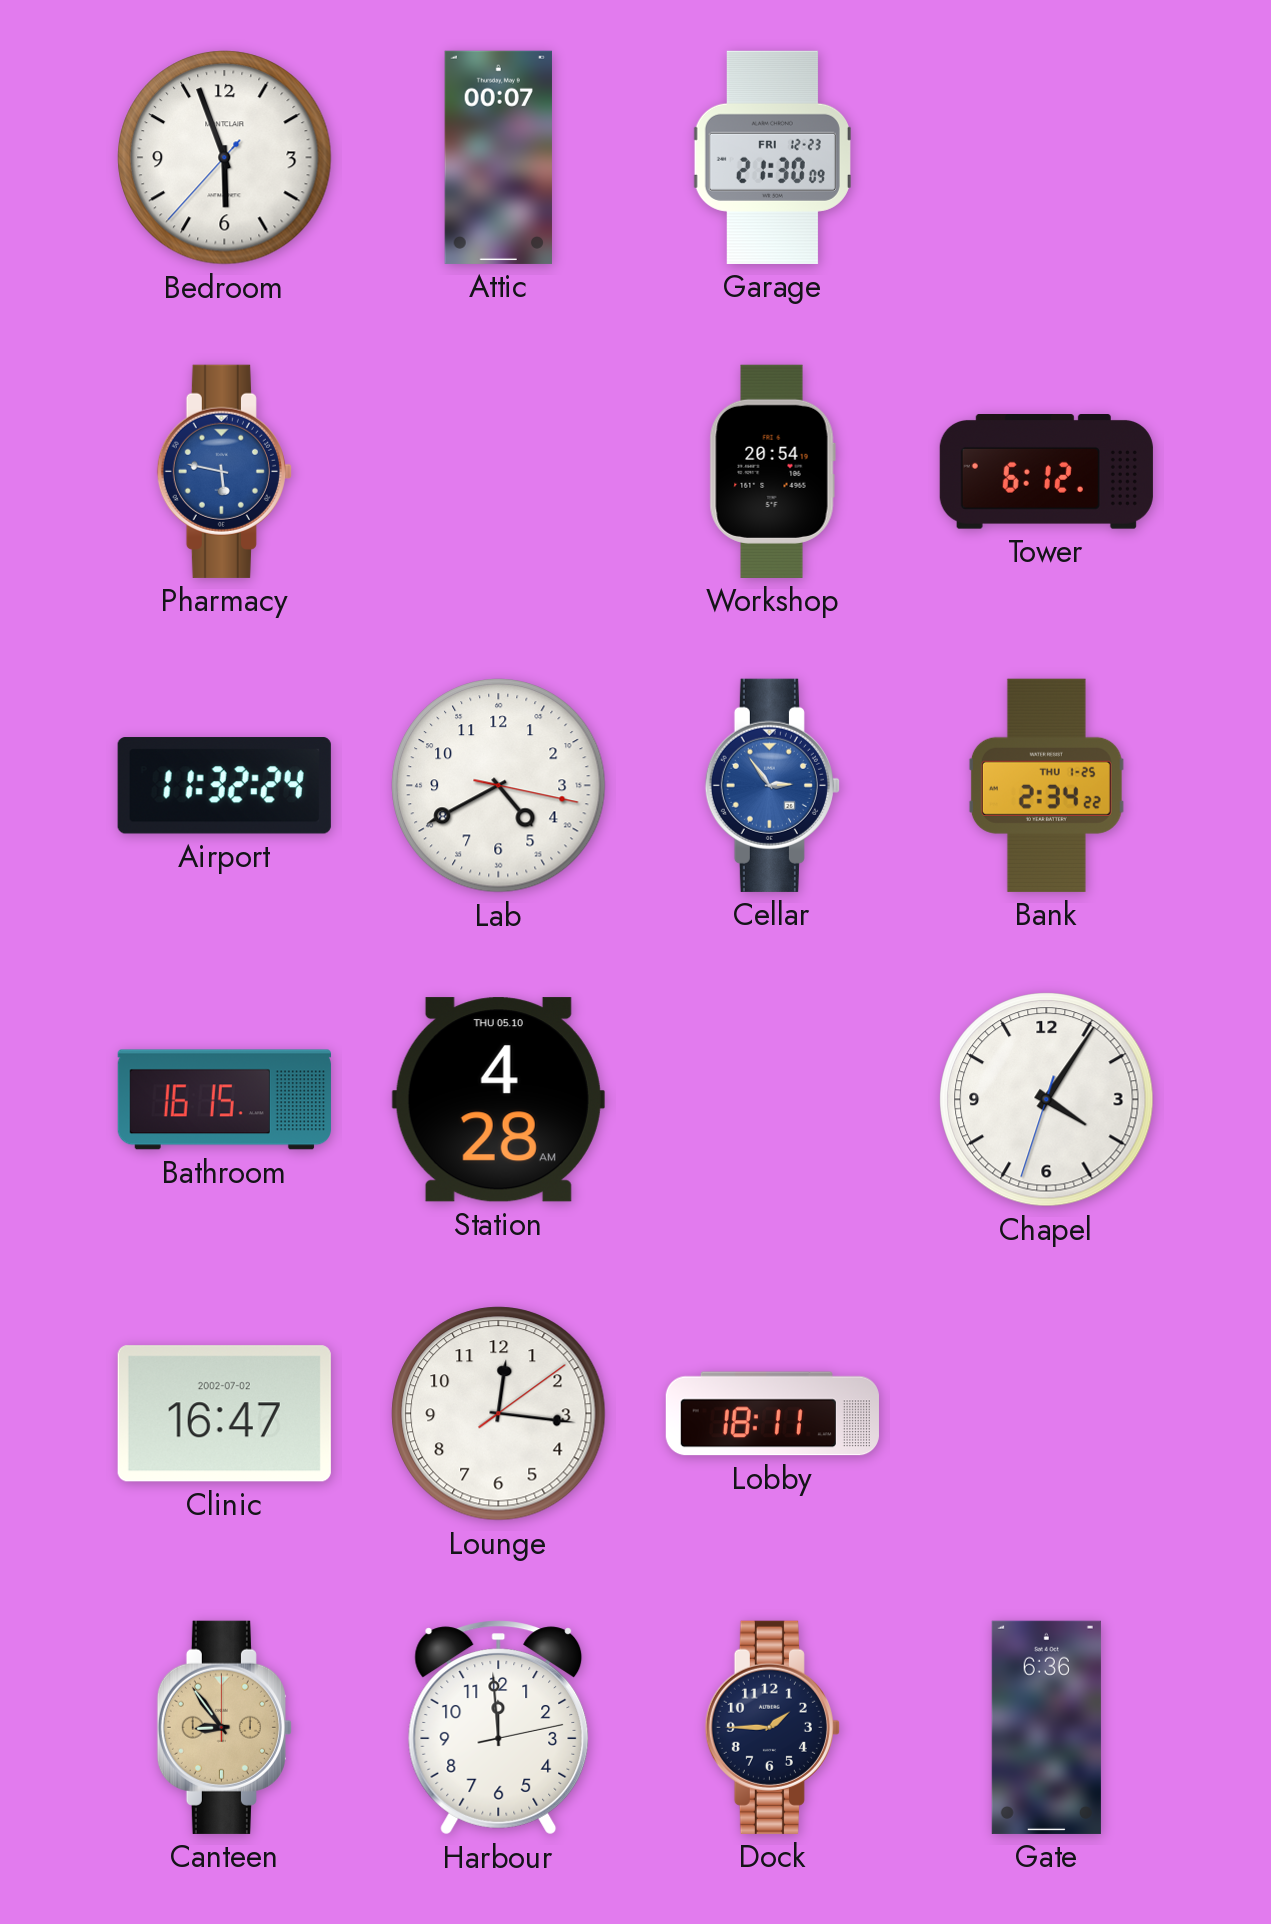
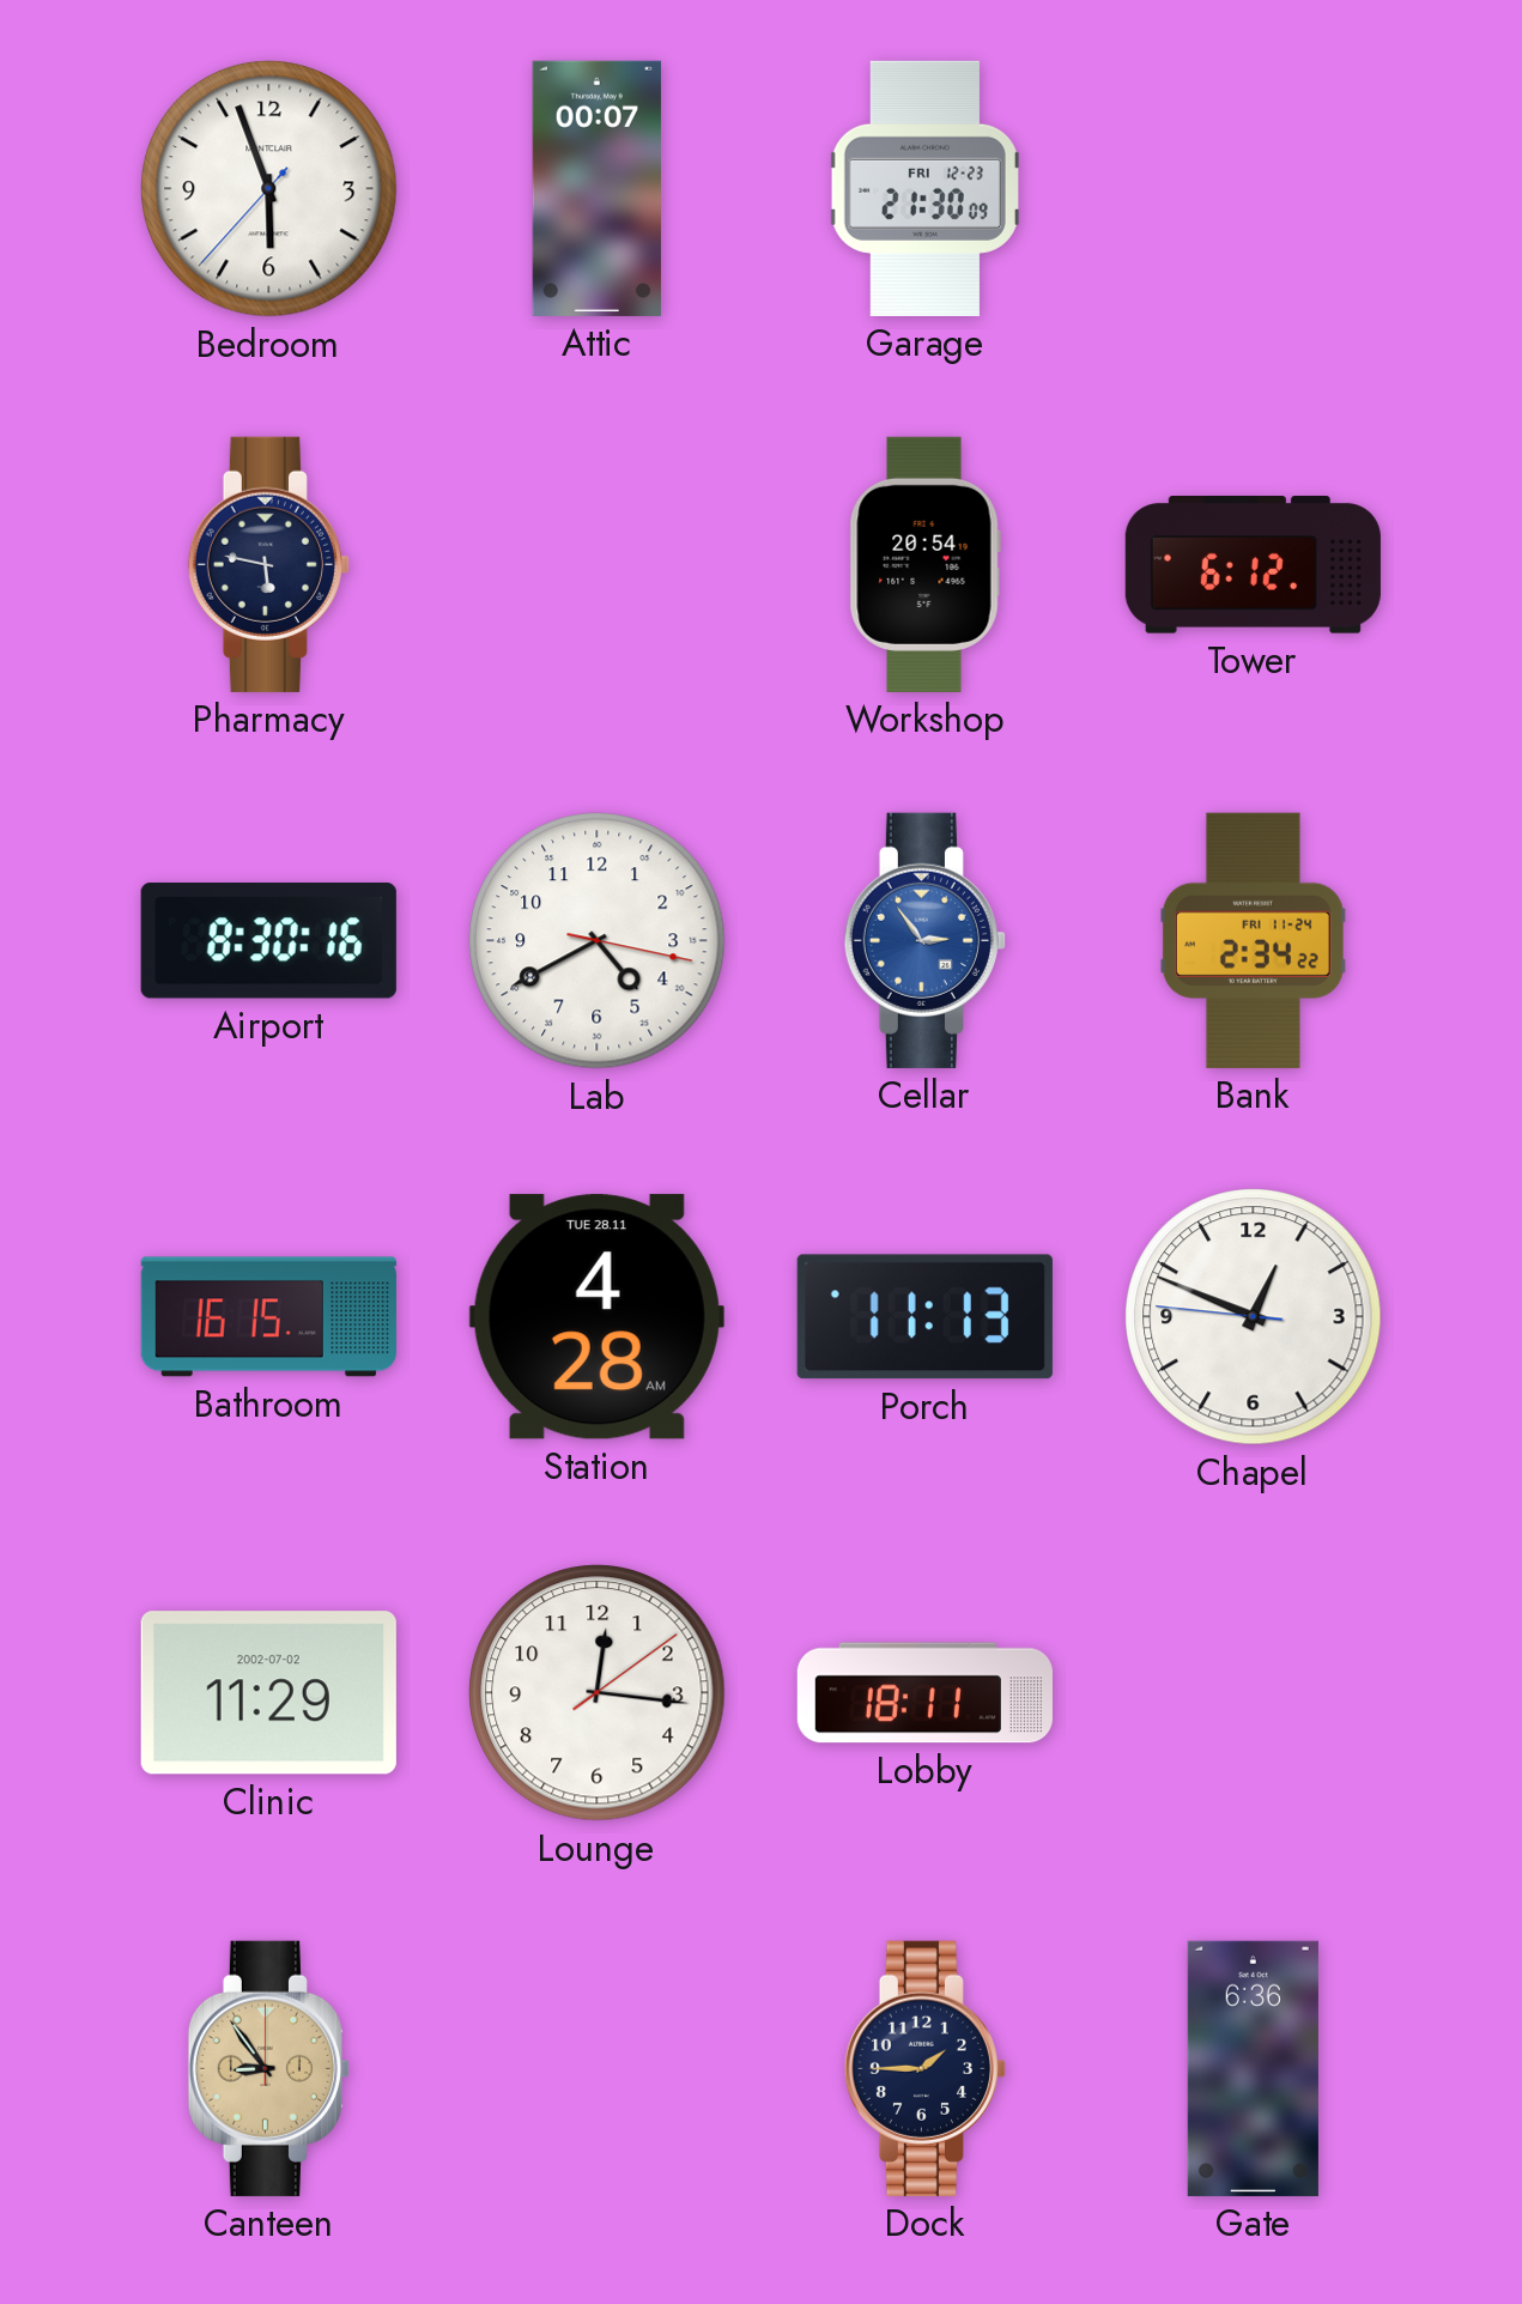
Pharmacy dial: blue -> navy
Airport: 11:32 -> 8:30
Bank date: THU 1-25 -> FRI 11-24
Station date: THU 05.10 -> TUE 28.11
Porch: none -> 11:13
Chapel: 4:05 -> 12:48
Clinic: 16:47 -> 11:29
Harbour: 11:59 -> none
